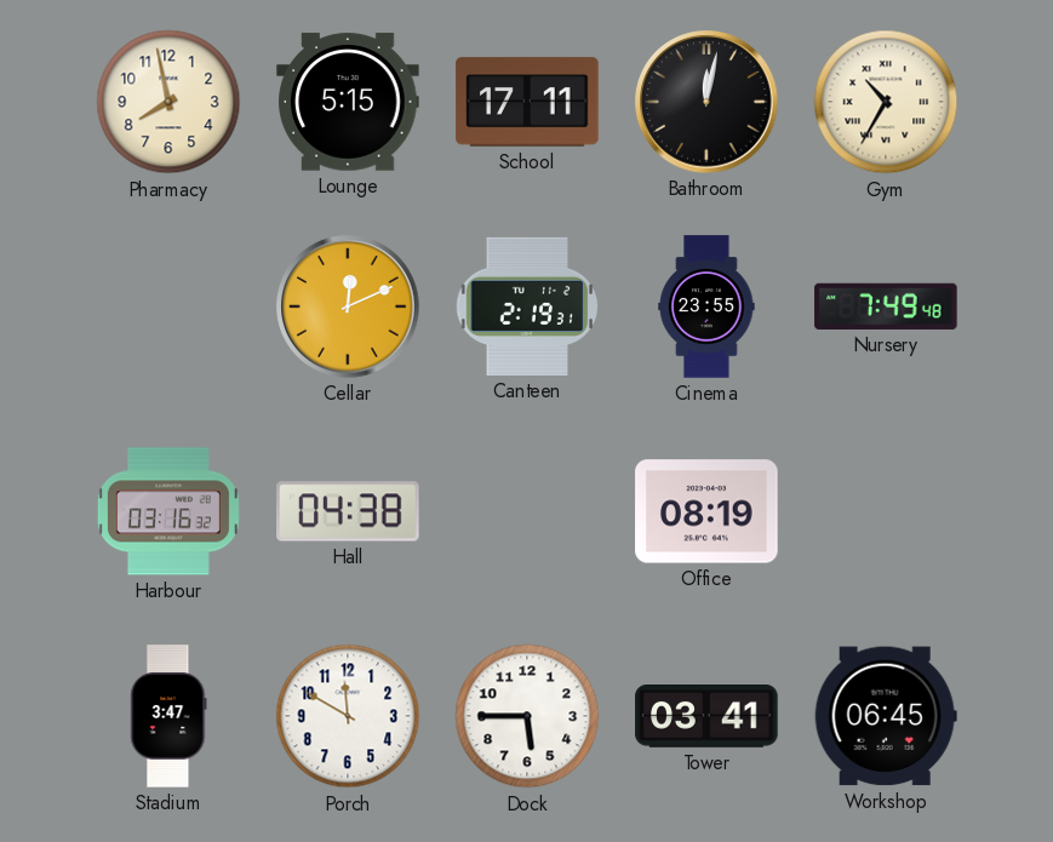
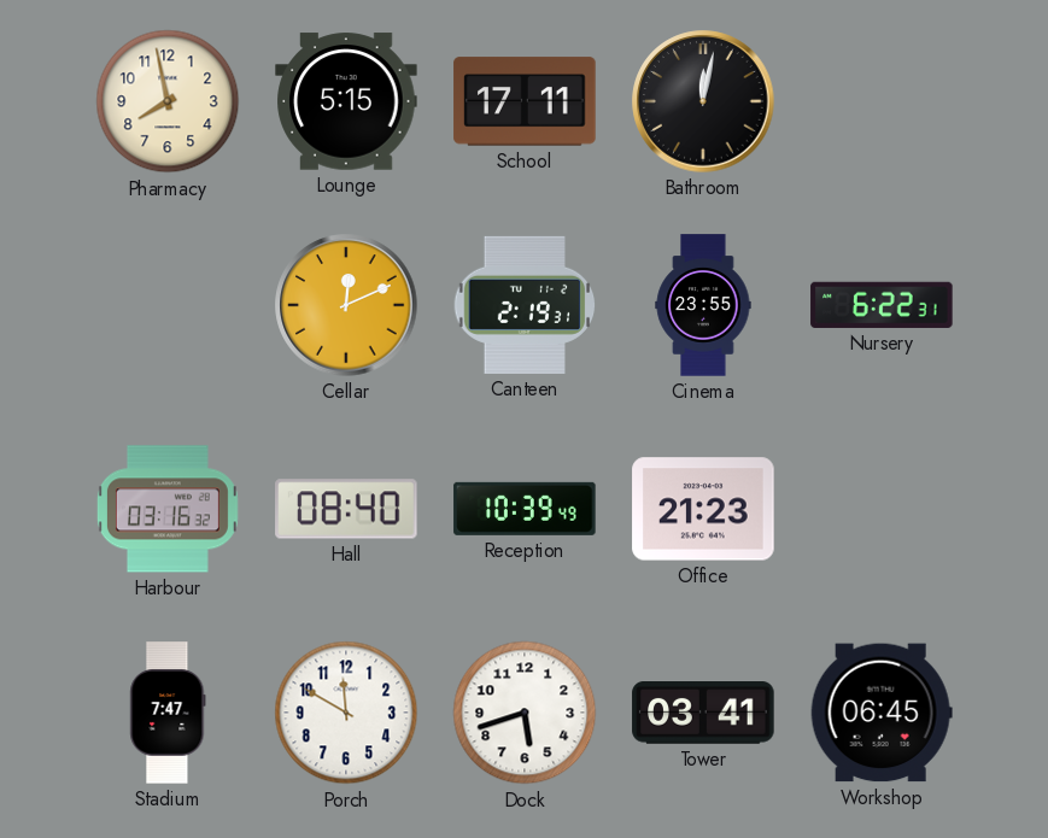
Gym: 10:35 -> none
Nursery: 7:49 -> 6:22
Hall: 04:38 -> 08:40
Reception: none -> 10:39
Office: 08:19 -> 21:23
Stadium: 3:47 -> 7:47
Dock: 5:45 -> 5:42
